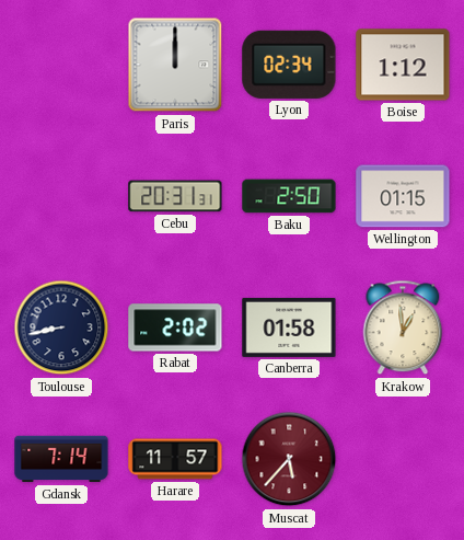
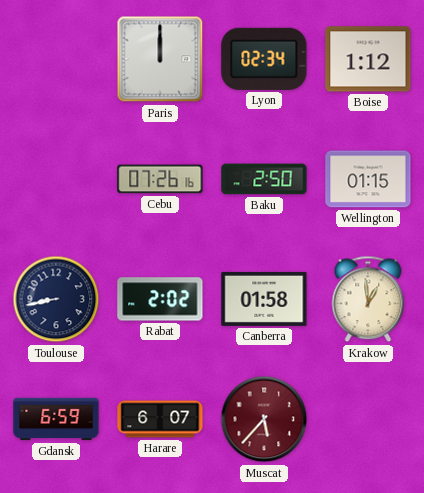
Cebu: 20:31 -> 07:26
Gdansk: 7:14 -> 6:59
Harare: 11:57 -> 6:07
